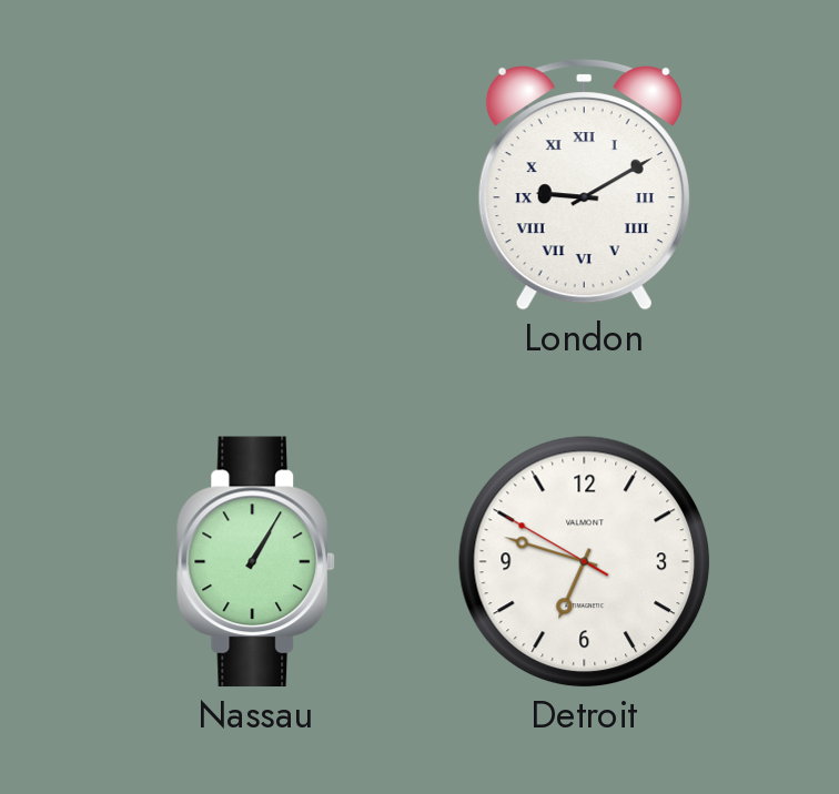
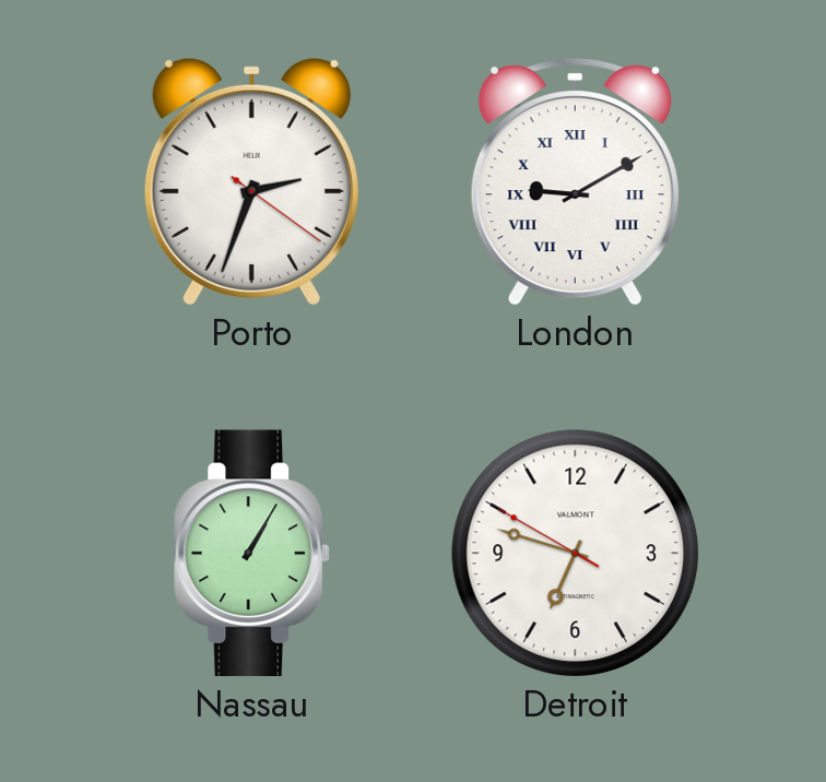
Porto: none -> 2:33
